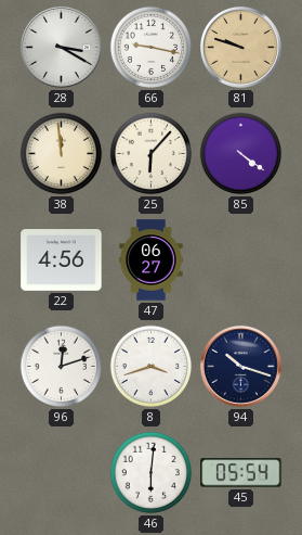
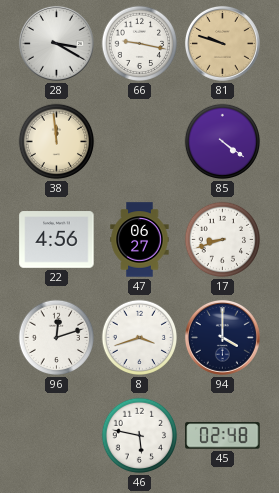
25: 6:07 -> none
17: none -> 8:42
94: 10:18 -> 4:00
46: 6:01 -> 5:47
45: 05:54 -> 02:48
